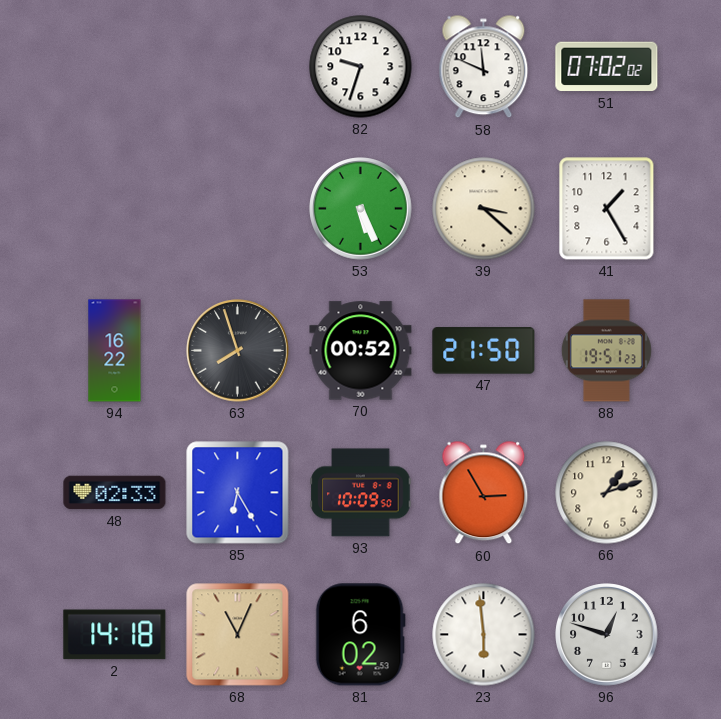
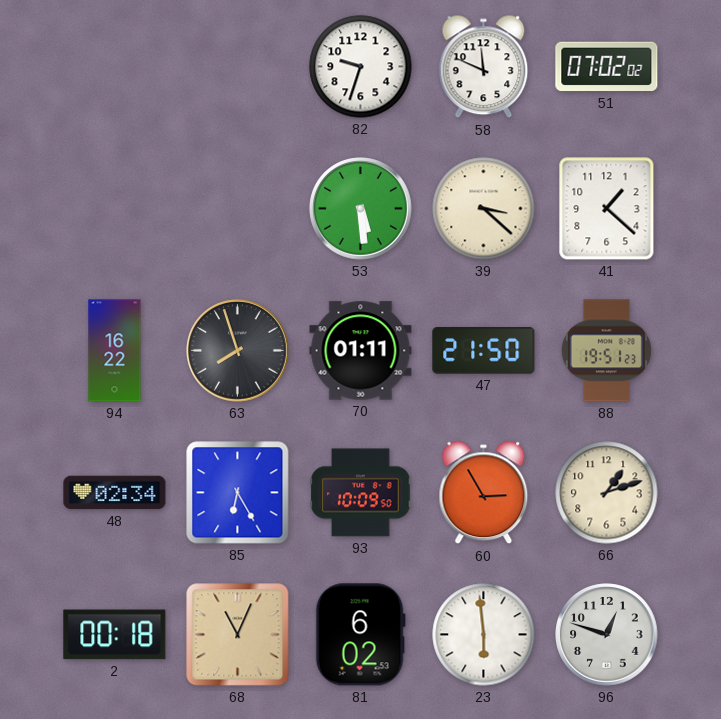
53: 5:26 -> 5:29
41: 1:25 -> 1:22
70: 00:52 -> 01:11
48: 02:33 -> 02:34
2: 14:18 -> 00:18
